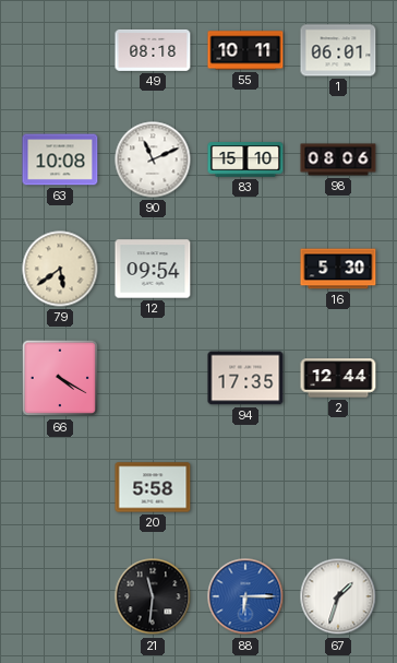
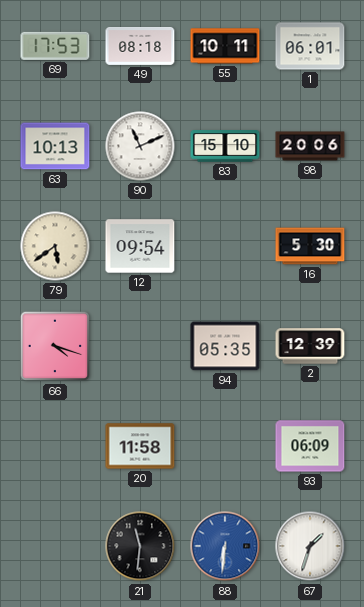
69: none -> 17:53
63: 10:08 -> 10:13
98: 08:06 -> 20:06
66: 4:20 -> 4:18
94: 17:35 -> 05:35
2: 12:44 -> 12:39
20: 5:58 -> 11:58
93: none -> 06:09
88: 6:15 -> 6:31
